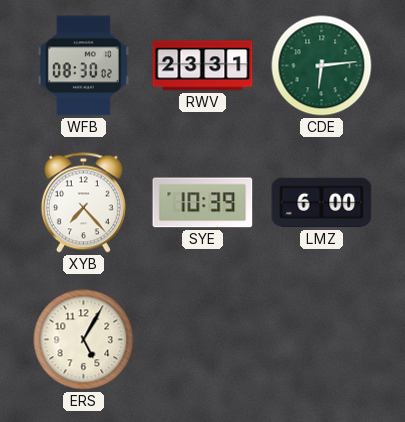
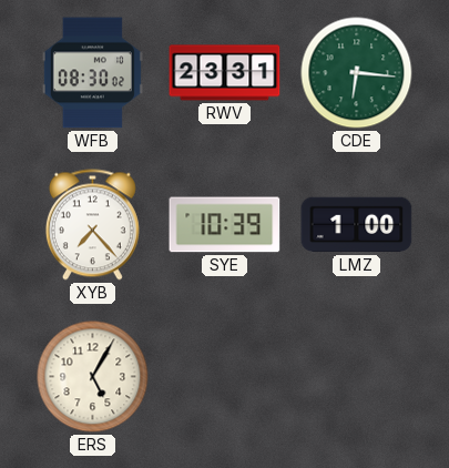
CDE: 6:14 -> 6:16
LMZ: 6:00 -> 1:00
